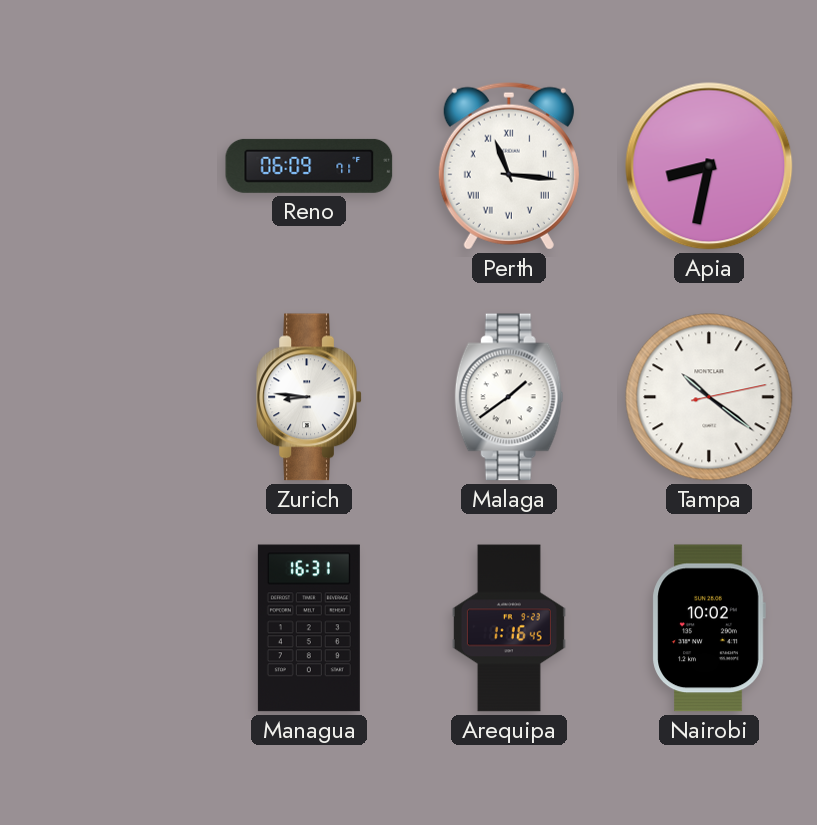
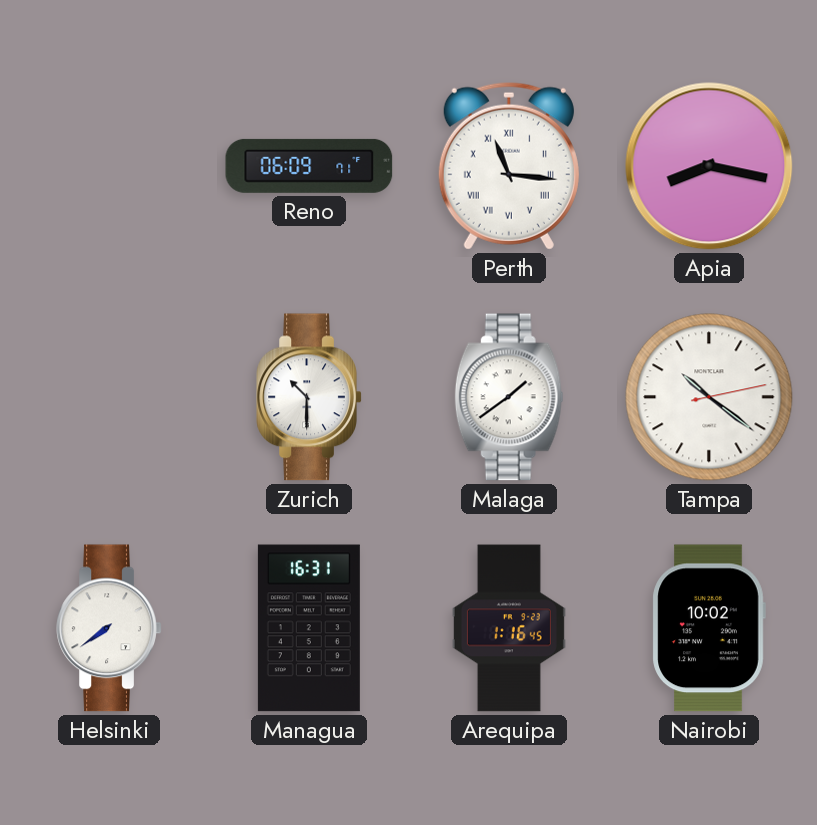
Apia: 8:32 -> 8:17
Zurich: 8:46 -> 10:30
Helsinki: none -> 7:39
